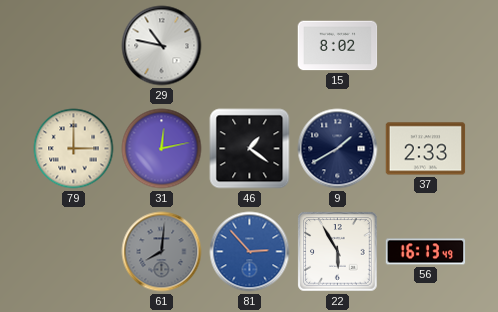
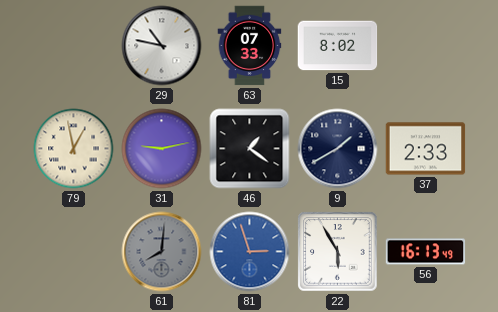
63: none -> 07:33
79: 3:00 -> 12:58
31: 12:13 -> 9:13
81: 2:53 -> 2:57
